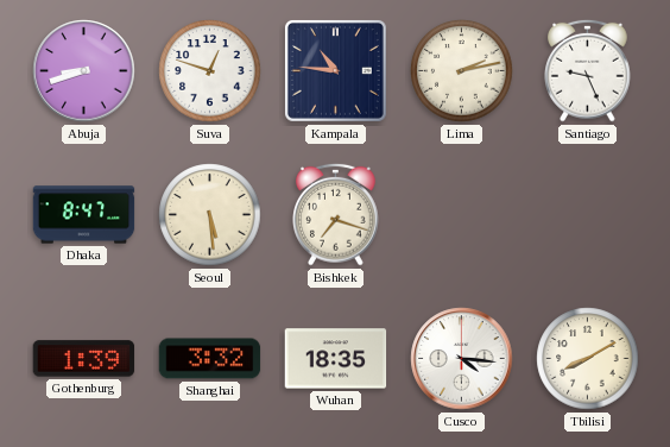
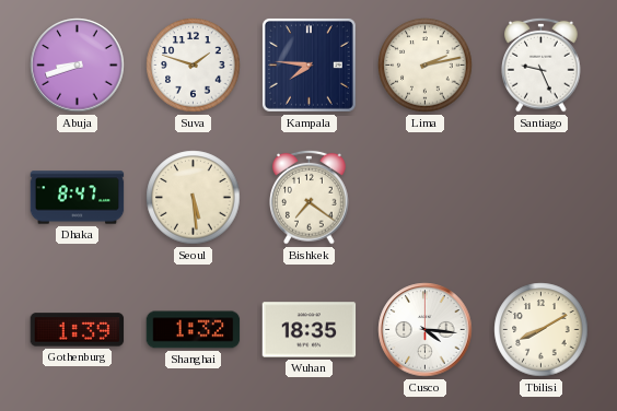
Suva: 12:48 -> 1:48
Kampala: 10:46 -> 7:46
Bishkek: 7:18 -> 7:21
Shanghai: 3:32 -> 1:32
